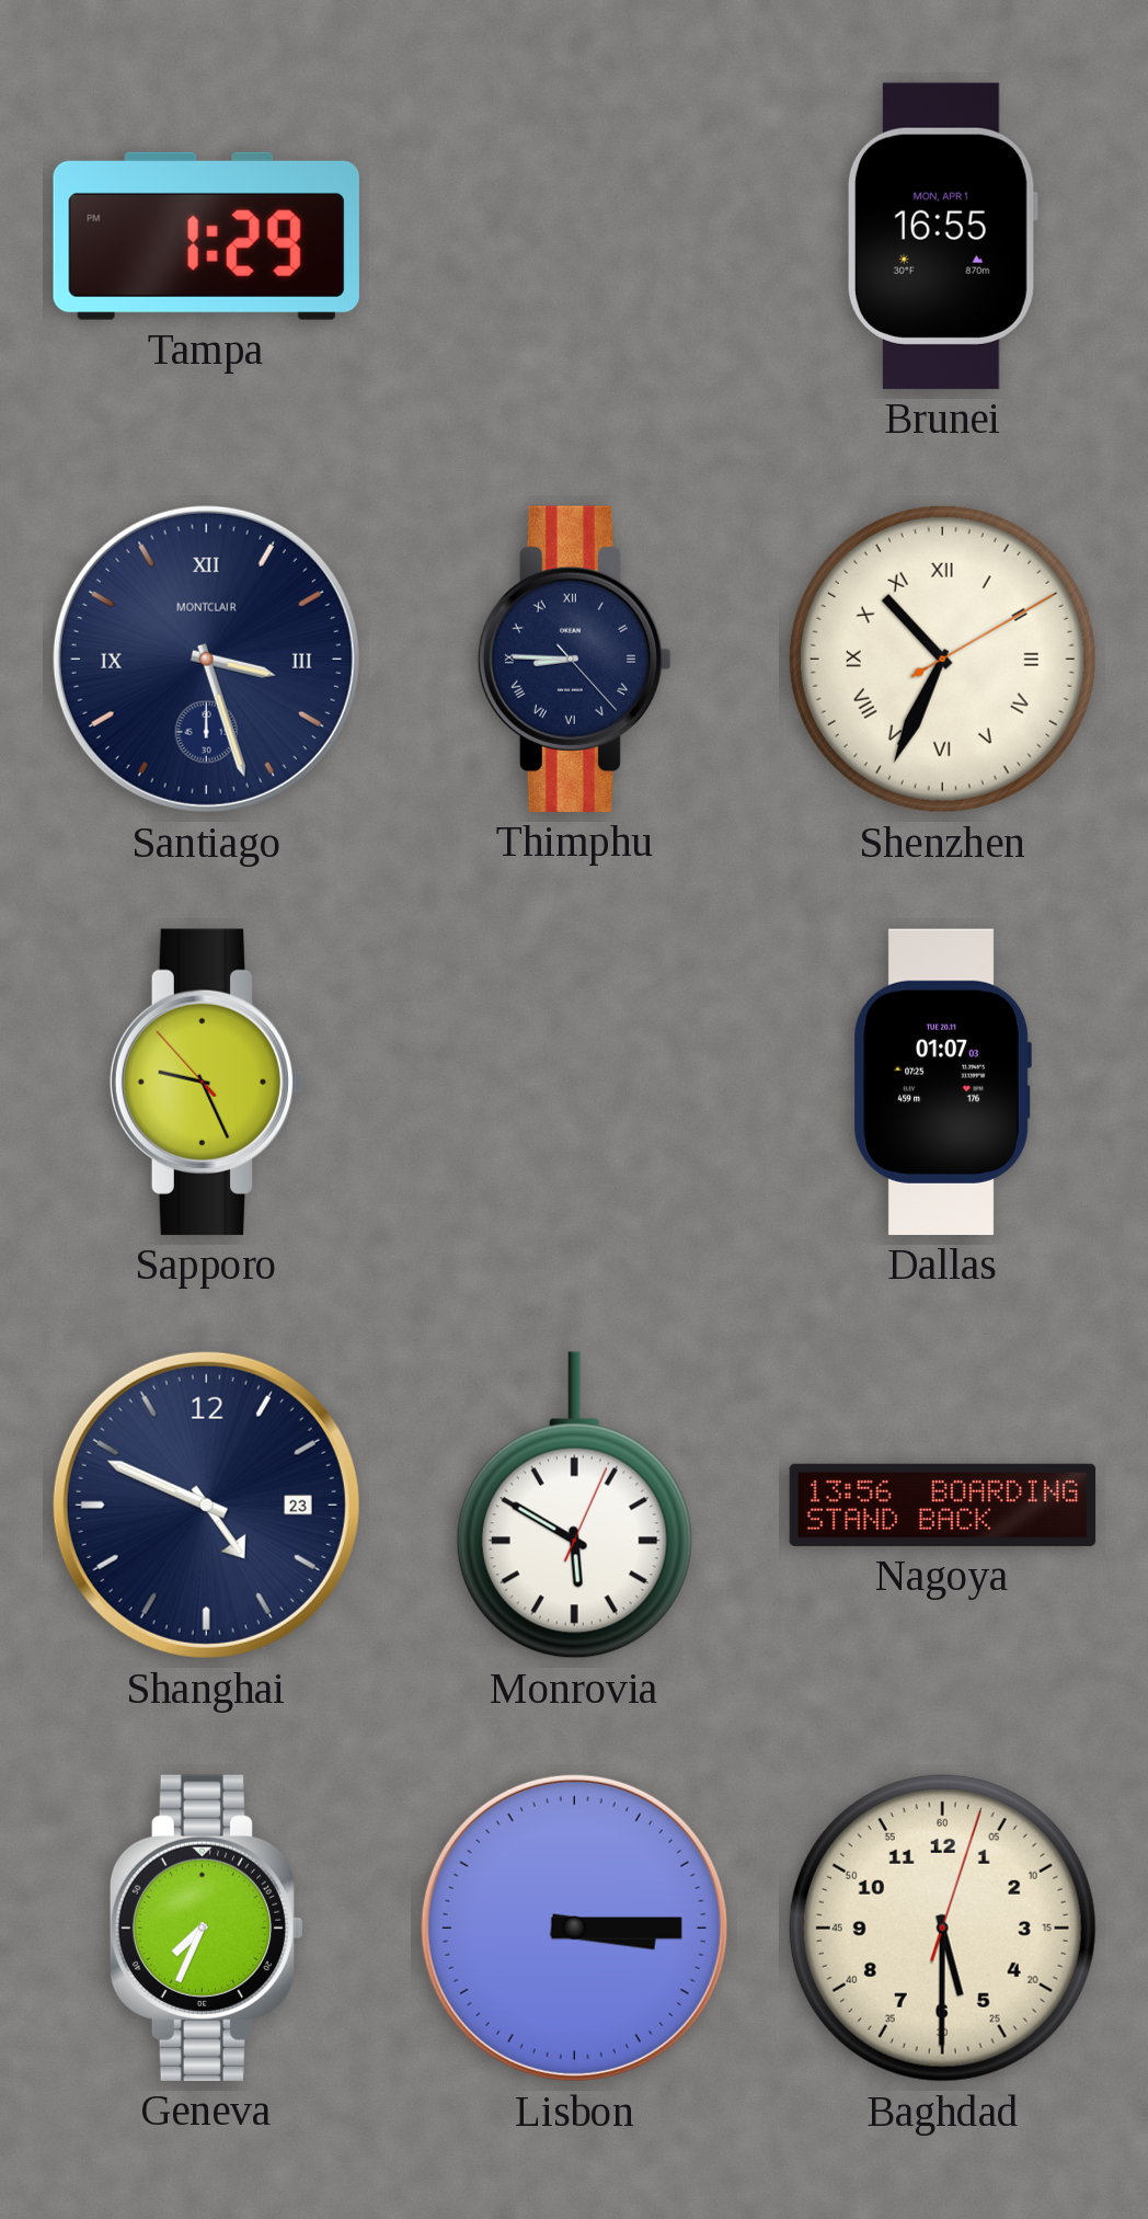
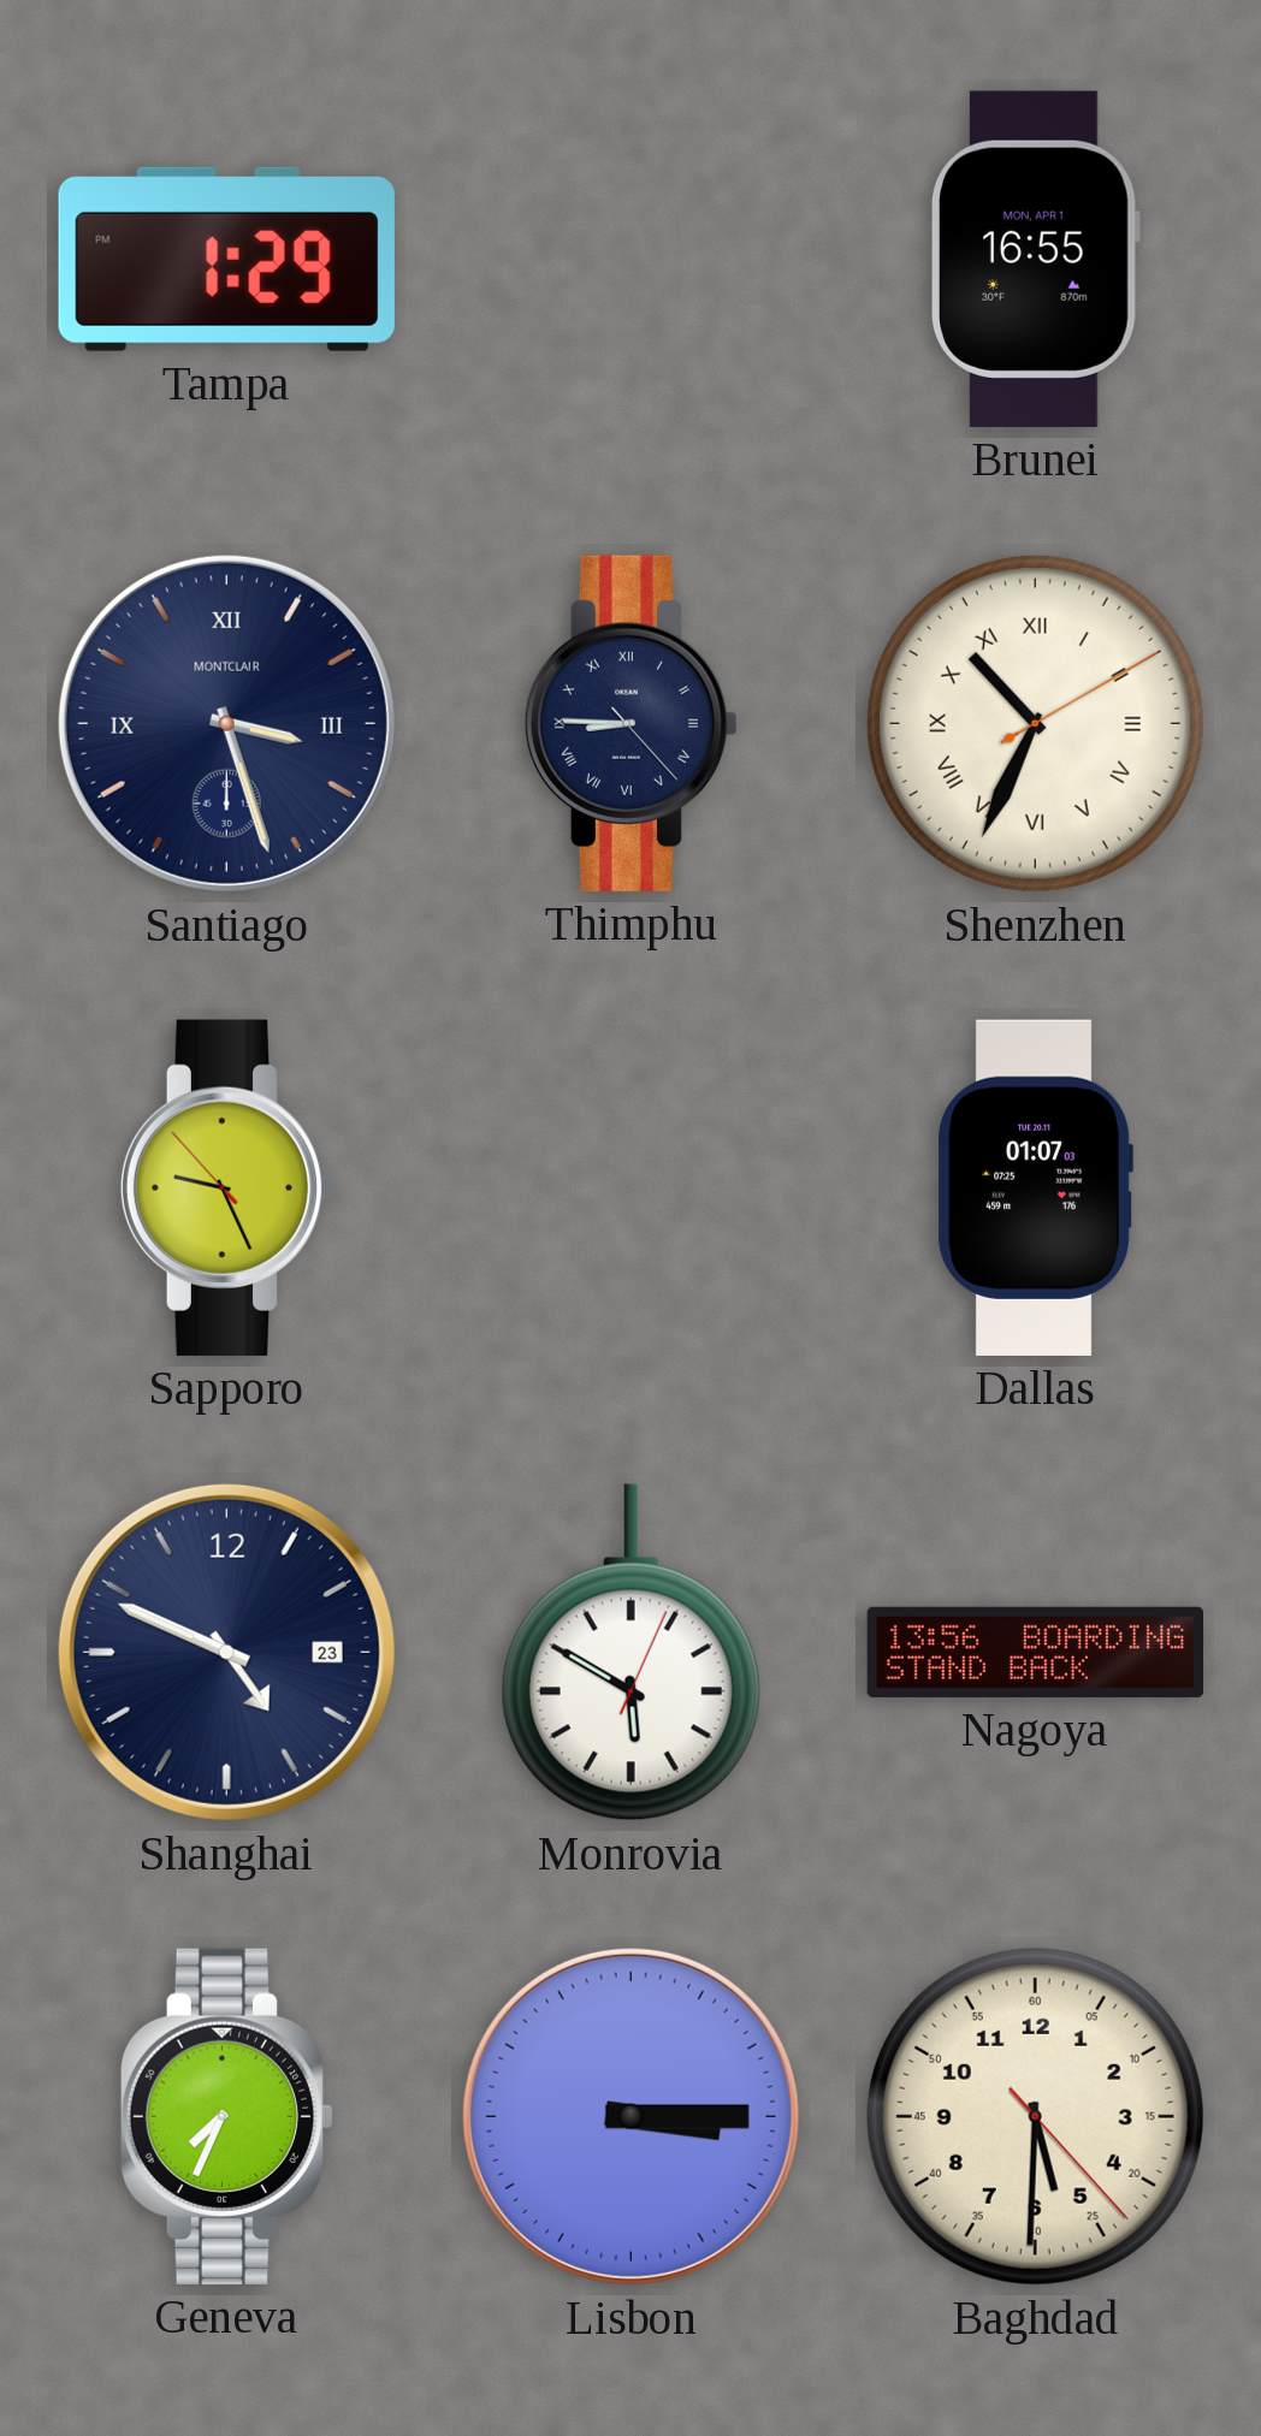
Baghdad: 5:30:03 -> 5:30:23
